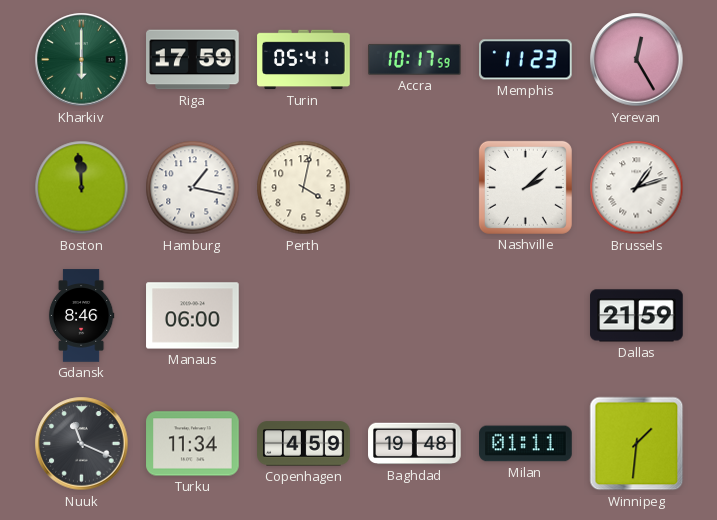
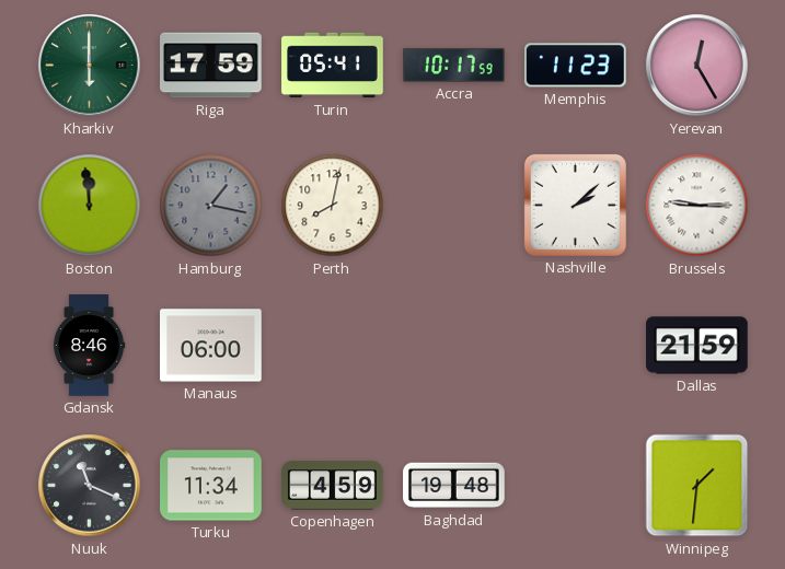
Hamburg dial: white -> grey
Perth: 4:02 -> 8:02
Brussels: 1:12 -> 9:15
Milan: 01:11 -> none
